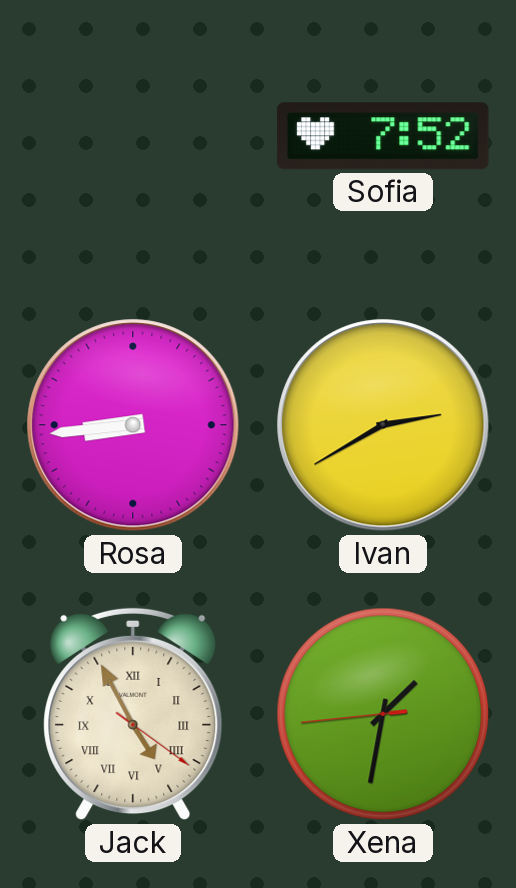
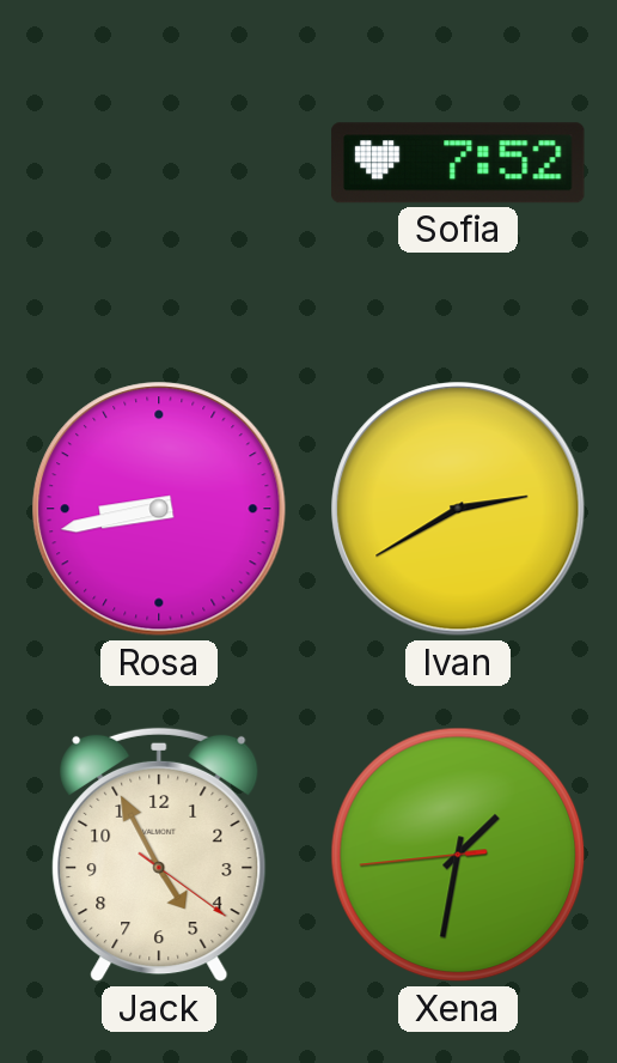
Rosa: 8:44 -> 8:43
Jack numerals: Roman -> Arabic
